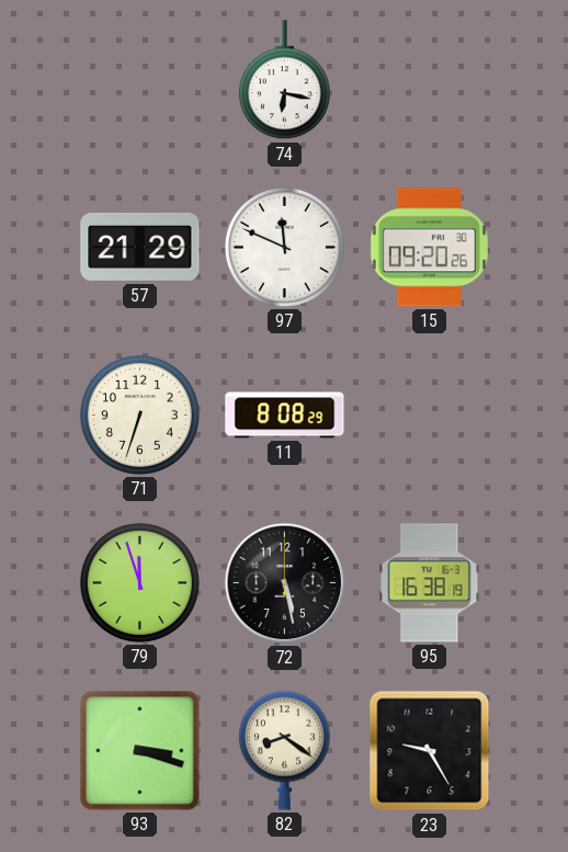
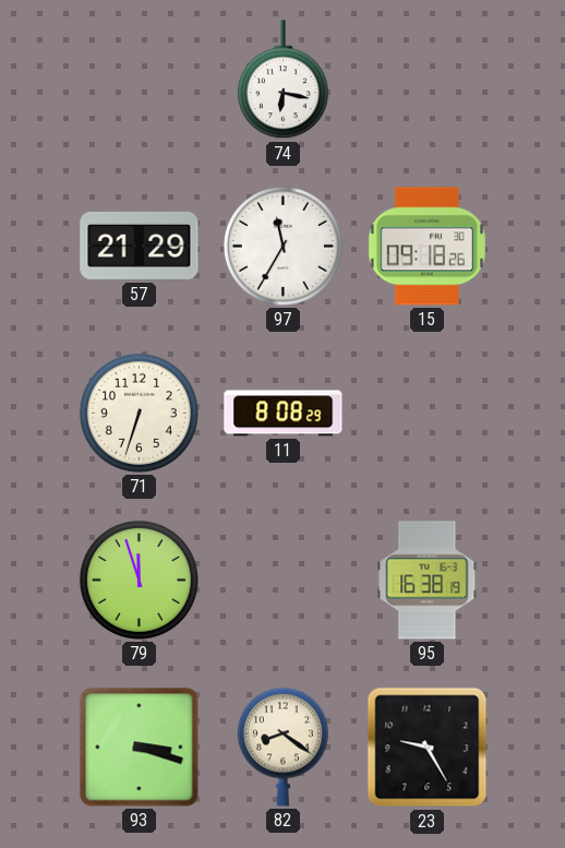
97: 11:49 -> 11:35
15: 09:20 -> 09:18
72: 5:28 -> none
